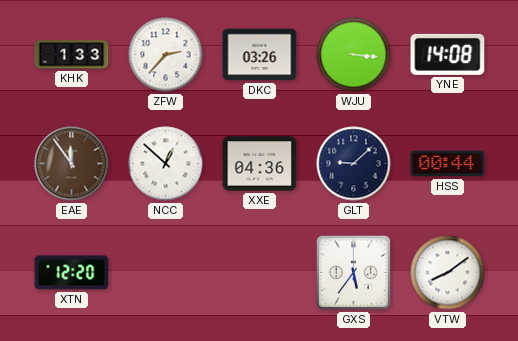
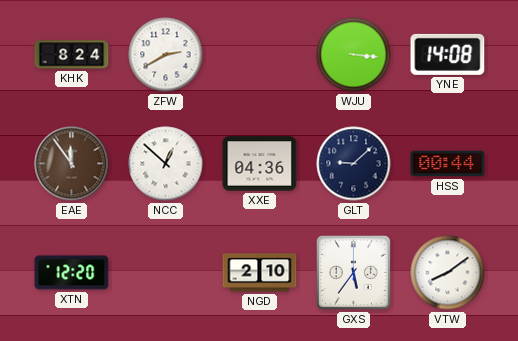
KHK: 1:33 -> 8:24
ZFW: 2:37 -> 2:40
DKC: 03:26 -> none
NGD: none -> 2:10
